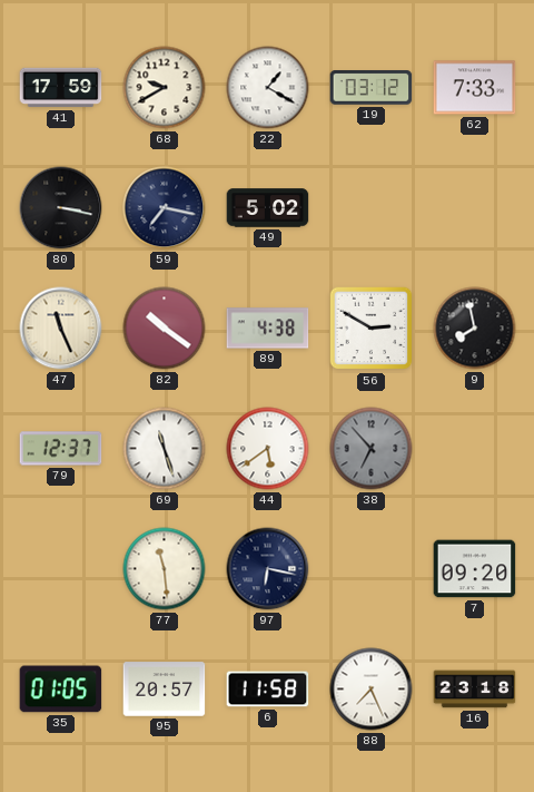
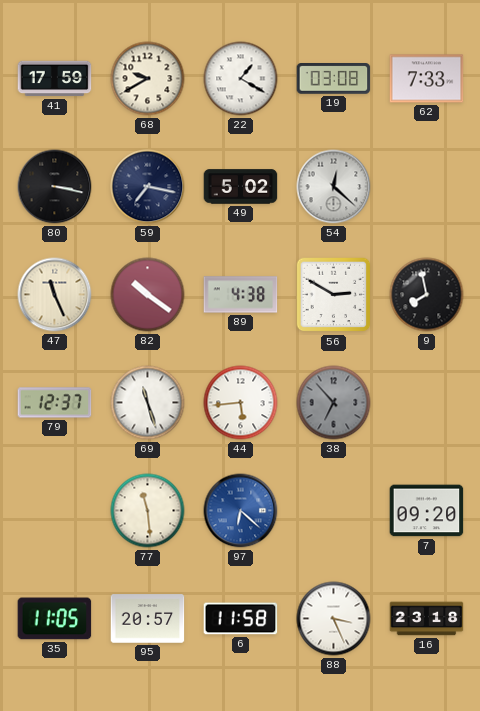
19: 03:12 -> 03:08
54: none -> 12:22
44: 5:39 -> 5:44
97: 6:17 -> 6:22
97 dial: navy -> blue
35: 01:05 -> 11:05
88: 7:26 -> 3:26
